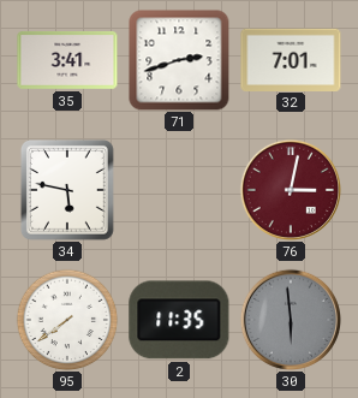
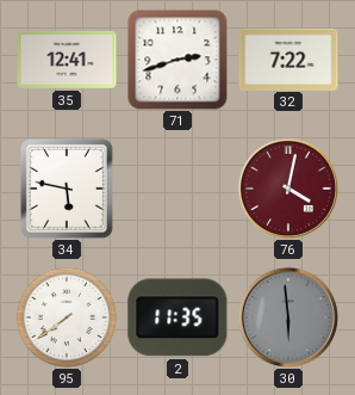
35: 3:41 -> 12:41
32: 7:01 -> 7:22
76: 3:02 -> 4:02
